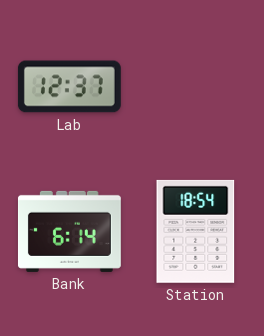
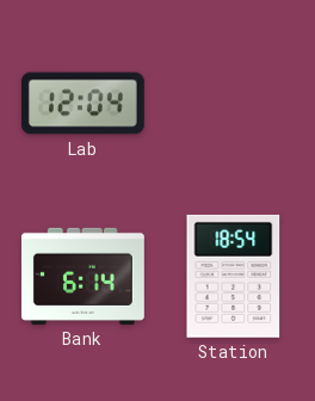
Lab: 12:37 -> 12:04
